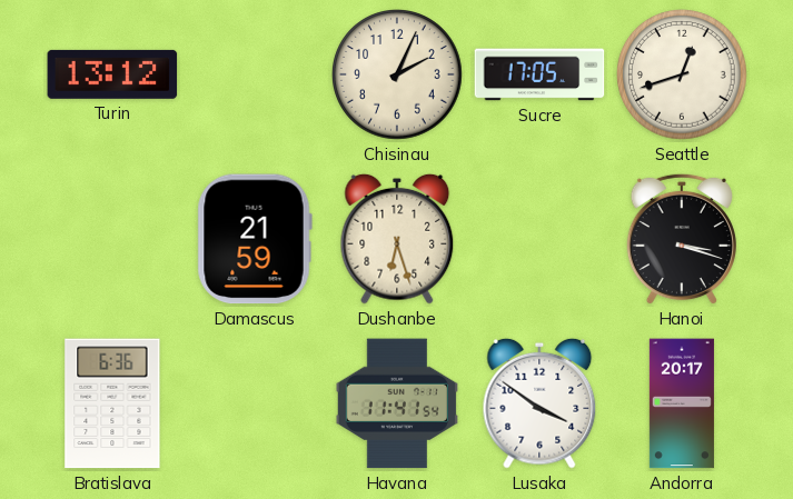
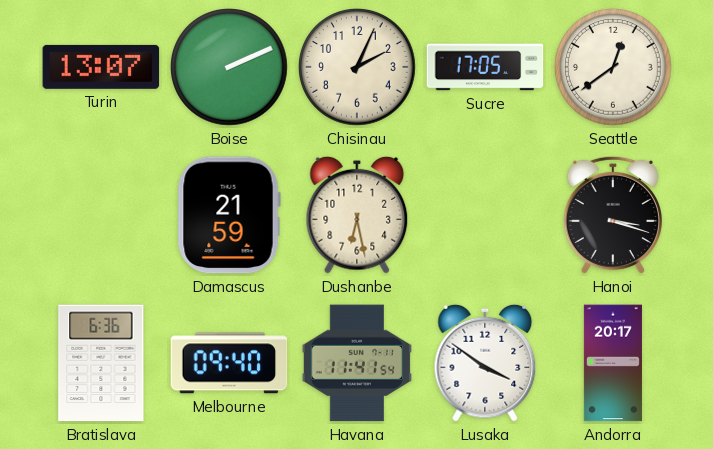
Turin: 13:12 -> 13:07
Boise: none -> 2:11
Seattle: 12:42 -> 12:39
Dushanbe: 6:27 -> 6:28
Melbourne: none -> 09:40
